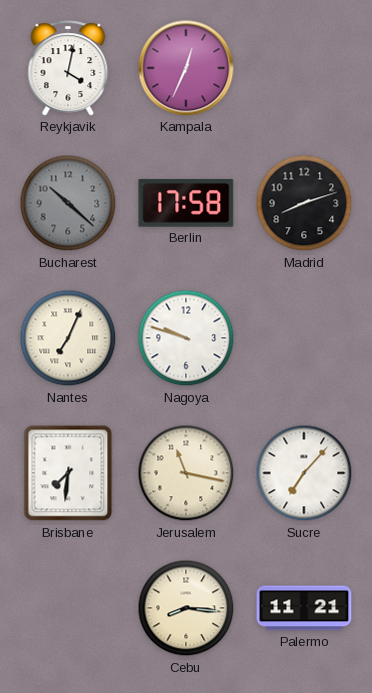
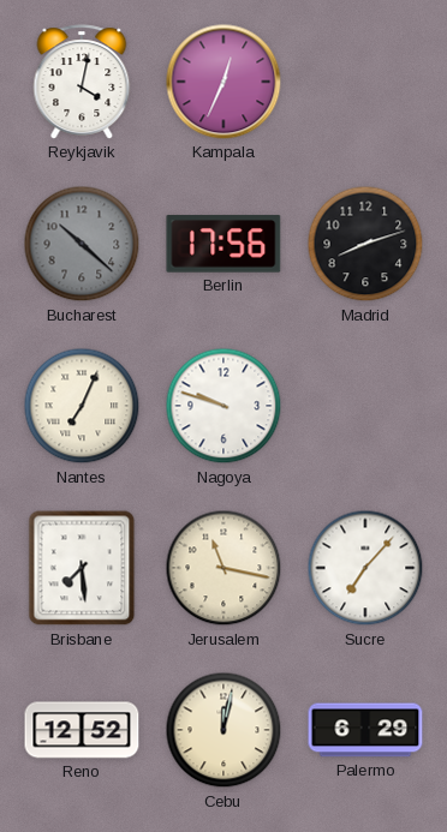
Berlin: 17:58 -> 17:56
Brisbane: 7:31 -> 7:29
Reno: none -> 12:52
Cebu: 8:16 -> 12:02
Palermo: 11:21 -> 6:29
